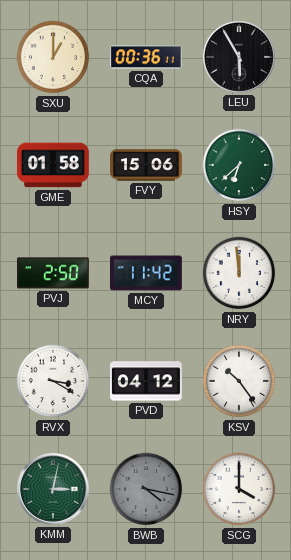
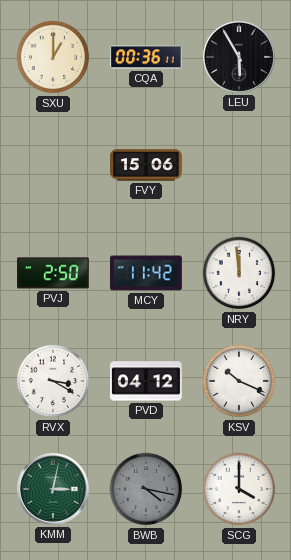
GME: 01:58 -> none
HSY: 6:38 -> none
KSV: 10:24 -> 10:19
